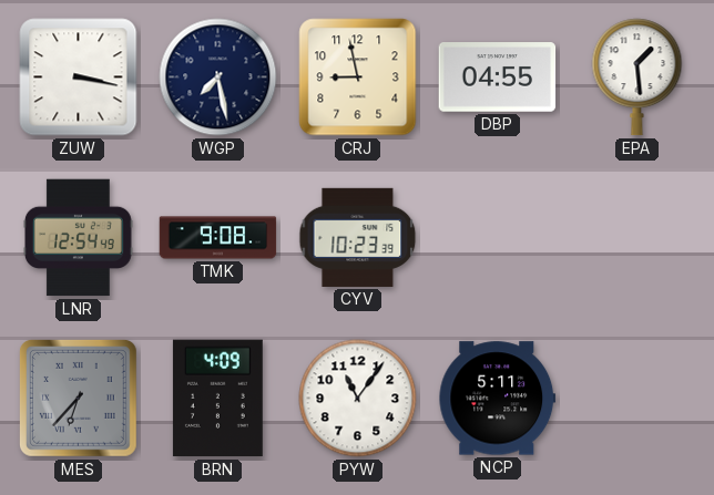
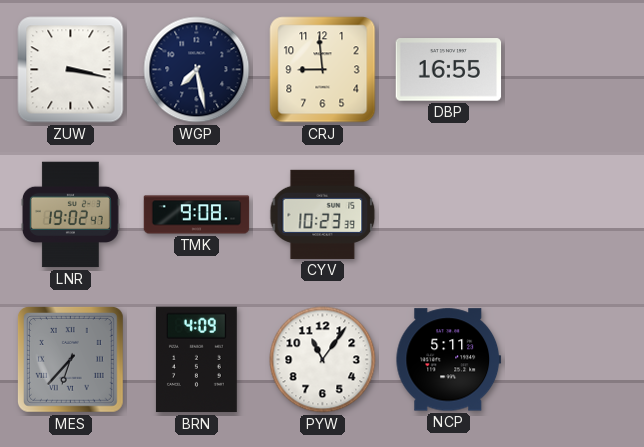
CRJ: 8:58 -> 8:59
DBP: 04:55 -> 16:55
EPA: 1:29 -> none
LNR: 12:54 -> 19:02
